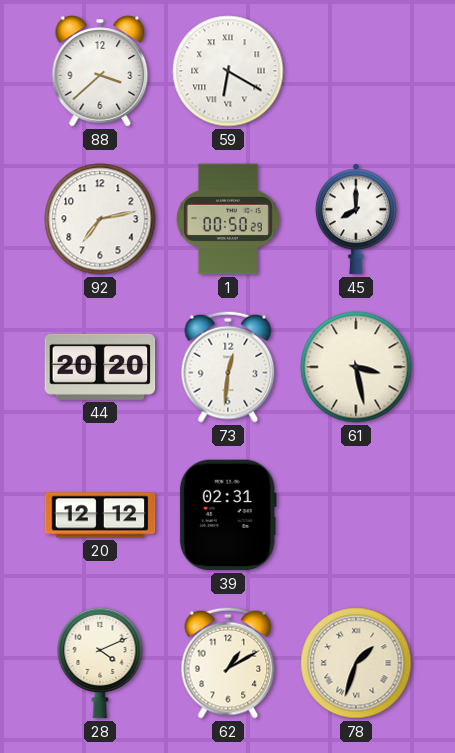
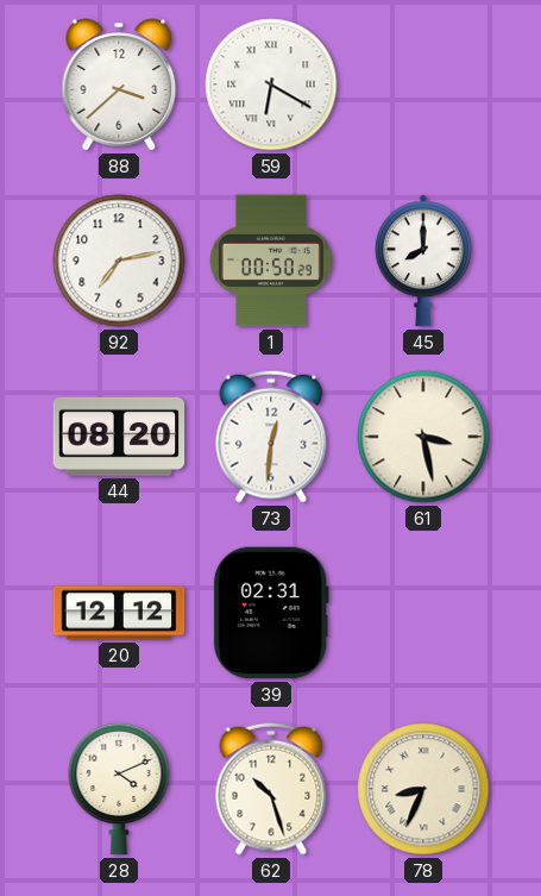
44: 20:20 -> 08:20
62: 1:10 -> 10:27
78: 1:33 -> 8:34
